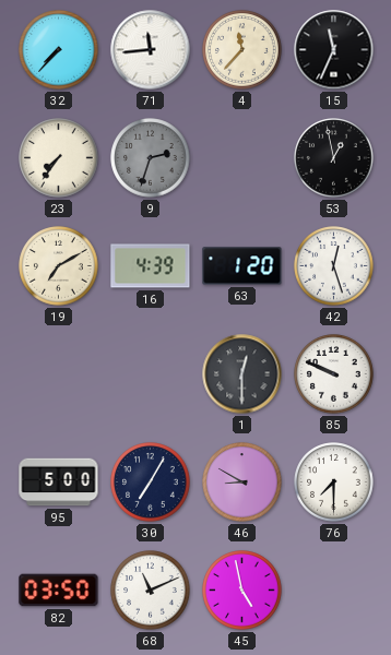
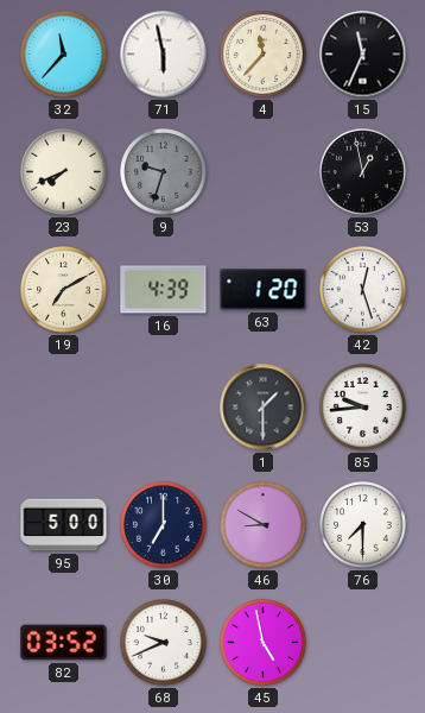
32: 7:37 -> 11:37
71: 11:44 -> 5:58
23: 7:36 -> 7:41
9: 2:33 -> 9:33
1: 12:30 -> 1:30
85: 9:49 -> 9:44
30: 7:05 -> 7:00
82: 03:50 -> 03:52
68: 11:11 -> 9:41
